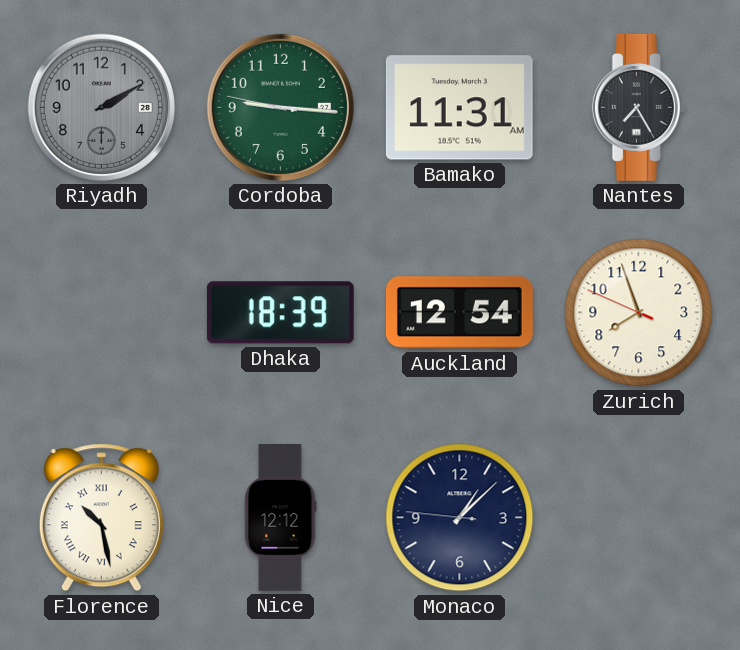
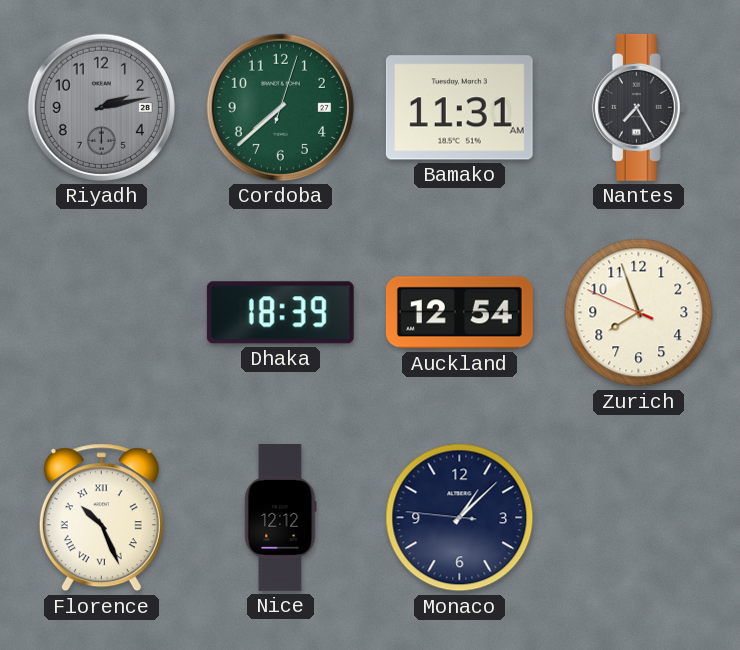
Riyadh: 2:10 -> 2:13
Cordoba: 9:15 -> 7:38
Florence: 10:28 -> 10:26
